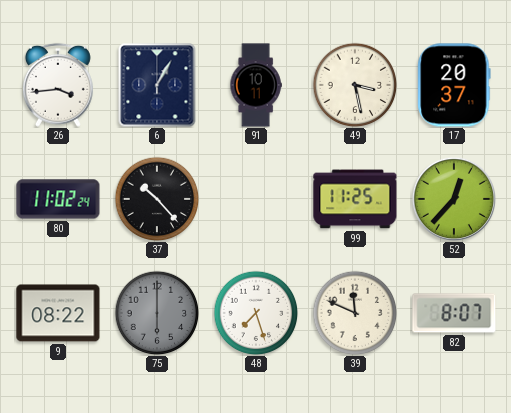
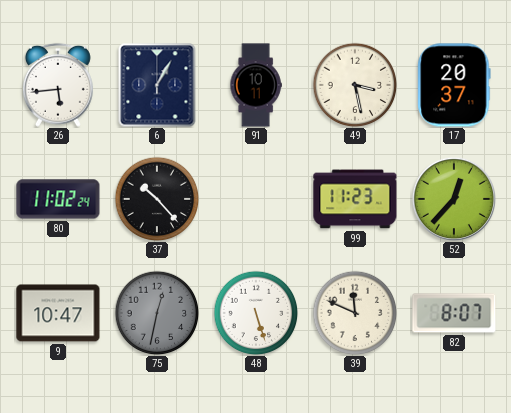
26: 3:44 -> 5:44
99: 11:25 -> 11:23
9: 08:22 -> 10:47
75: 6:00 -> 12:32
48: 7:27 -> 5:27
